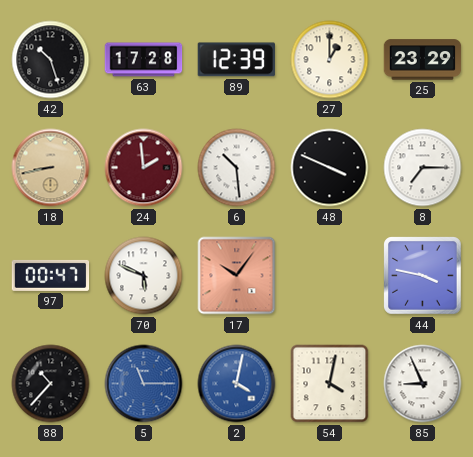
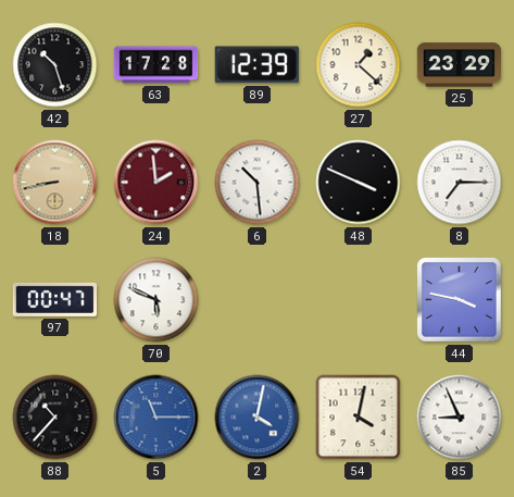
27: 1:00 -> 1:22
17: 10:06 -> none
